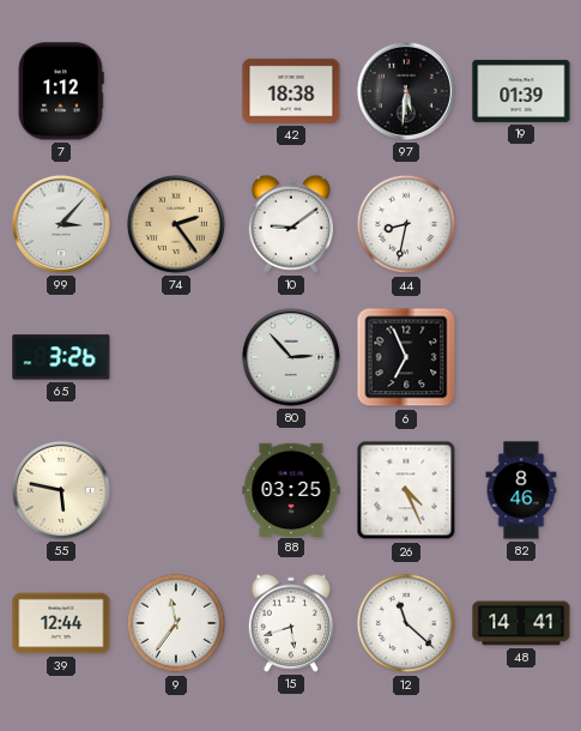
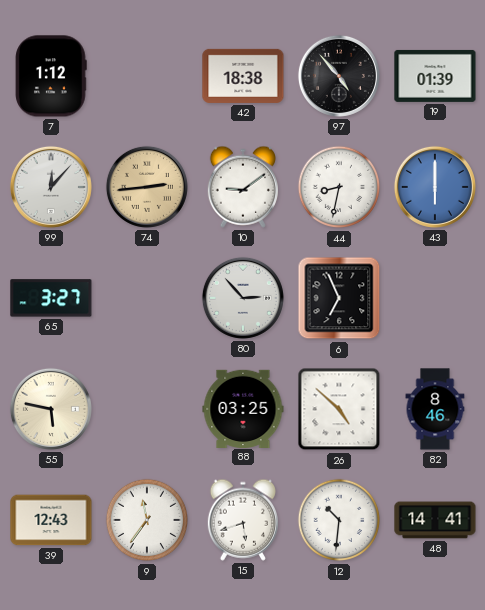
97: 5:31 -> 4:53
99: 3:07 -> 12:07
74: 2:24 -> 2:44
43: none -> 6:00
65: 3:26 -> 3:27
26: 4:26 -> 4:52
39: 12:44 -> 12:43
12: 11:22 -> 10:31
